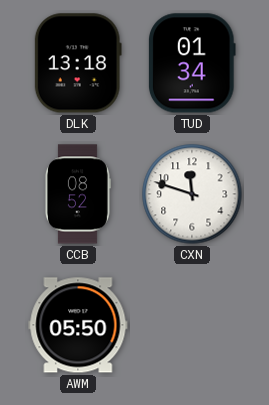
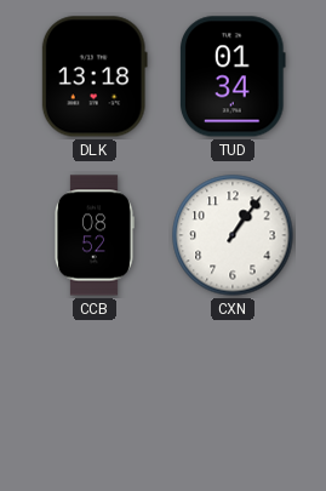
CXN: 11:48 -> 1:06
AWM: 05:50 -> none
